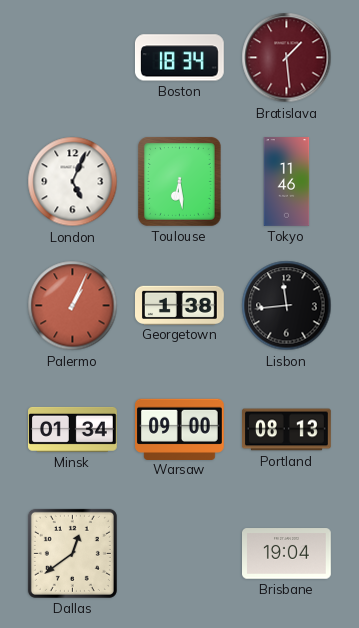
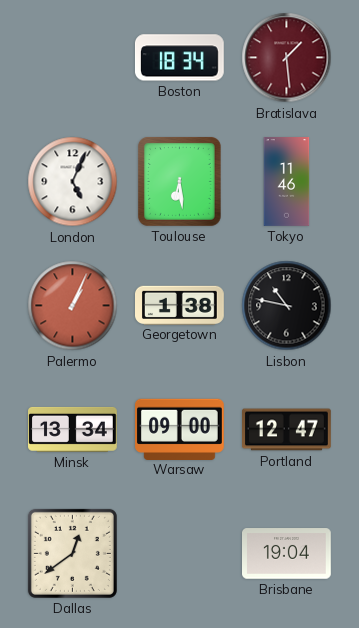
Lisbon: 11:44 -> 10:47
Minsk: 01:34 -> 13:34
Portland: 08:13 -> 12:47
